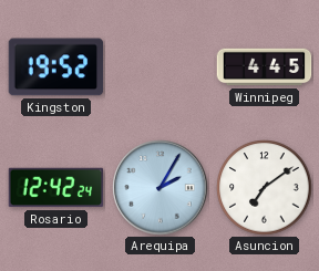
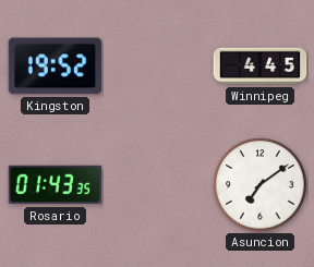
Rosario: 12:42 -> 01:43
Arequipa: 2:05 -> none
